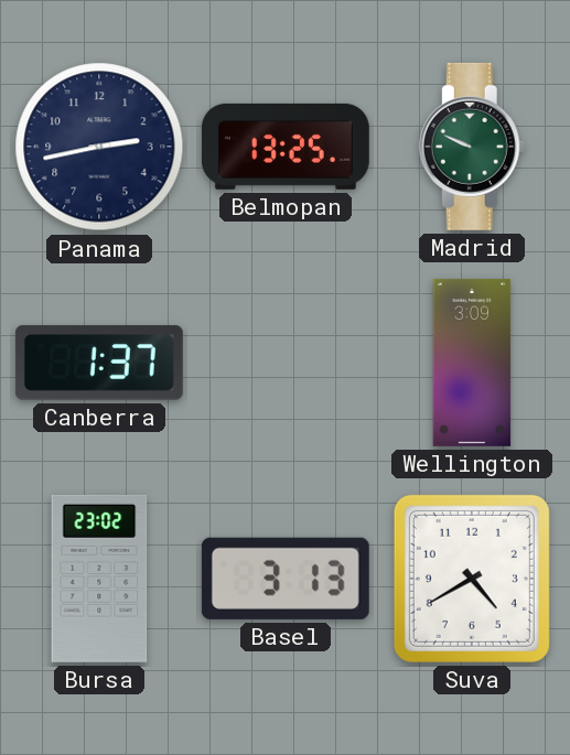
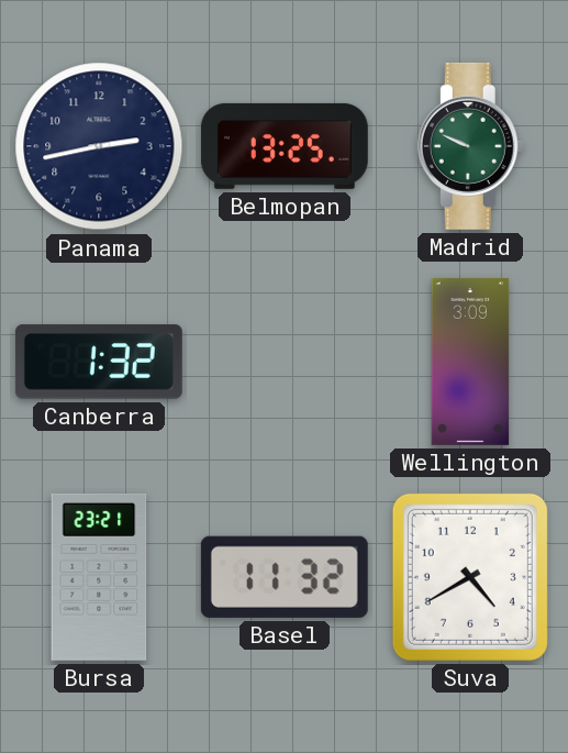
Canberra: 1:37 -> 1:32
Bursa: 23:02 -> 23:21
Basel: 3:13 -> 11:32
